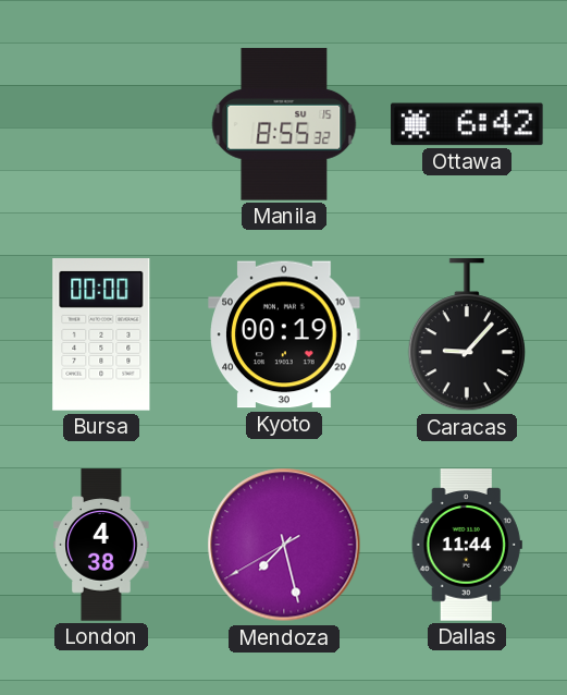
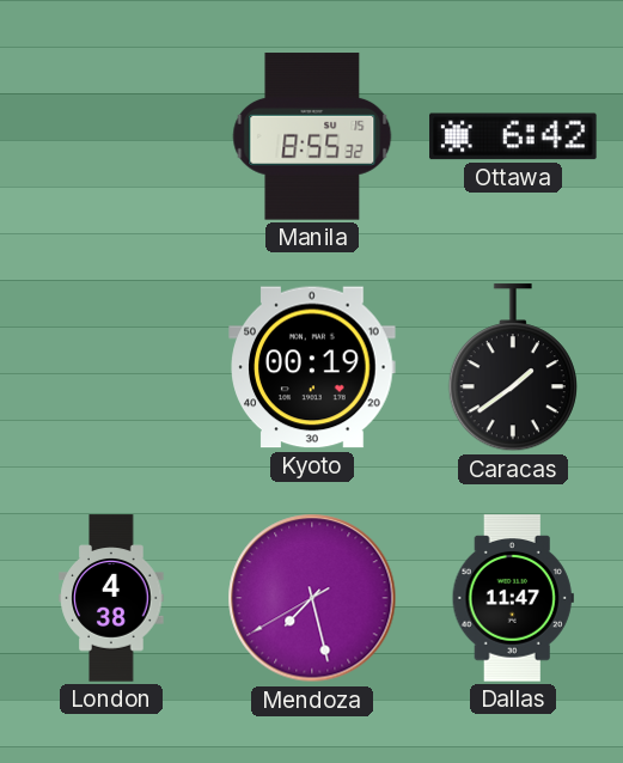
Bursa: 00:00 -> none
Caracas: 9:07 -> 1:39
Dallas: 11:44 -> 11:47
